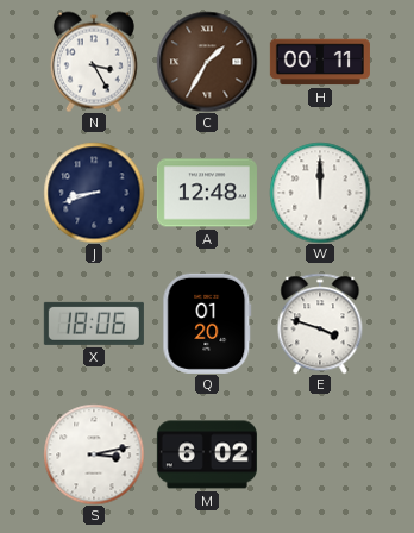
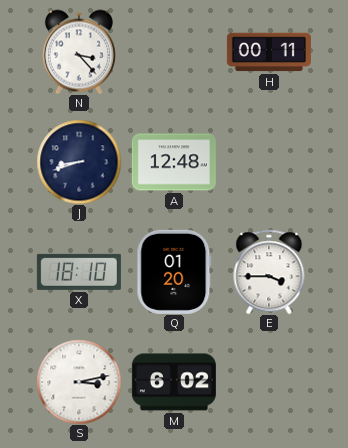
N: 3:25 -> 3:23
C: 1:35 -> none
W: 12:00 -> none
X: 18:06 -> 18:10
E: 3:48 -> 3:45
